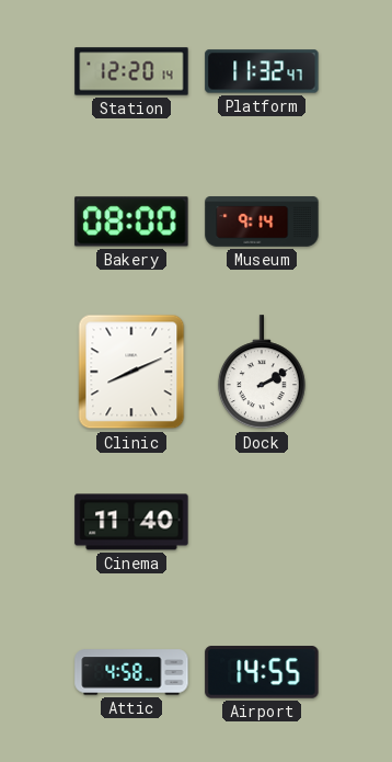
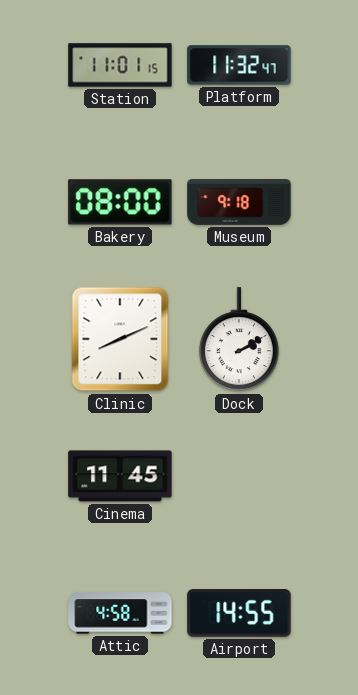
Station: 12:20 -> 11:01
Museum: 9:14 -> 9:18
Cinema: 11:40 -> 11:45
